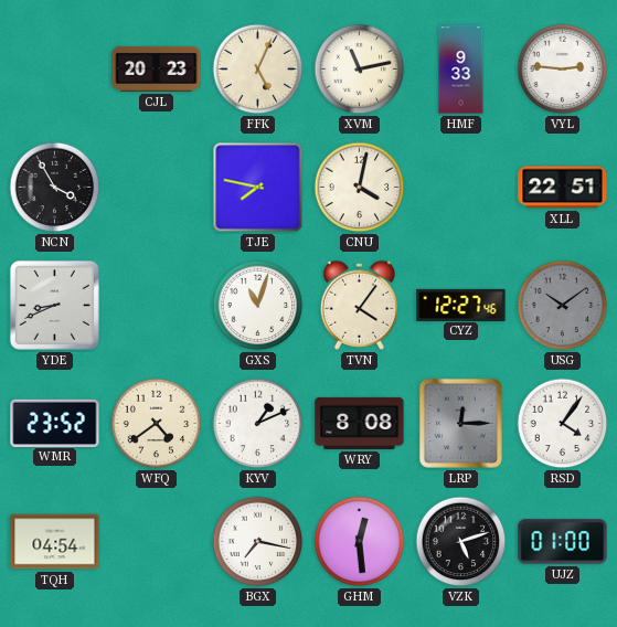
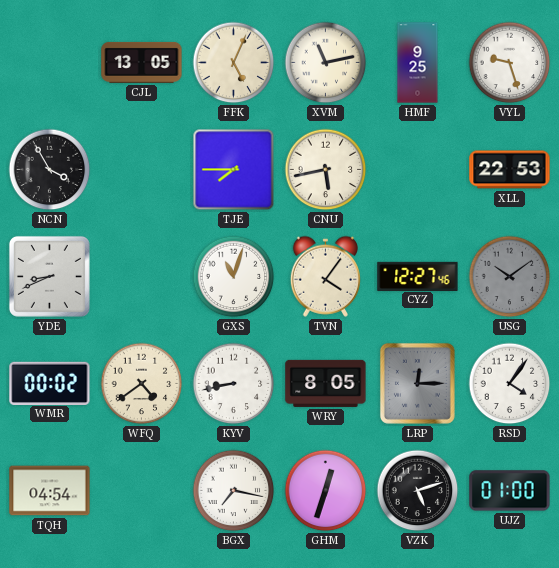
CJL: 20:23 -> 13:05
HMF: 9:33 -> 9:25
VYL: 2:46 -> 9:27
TJE: 7:47 -> 7:45
CNU: 4:02 -> 5:43
XLL: 22:51 -> 22:53
WMR: 23:52 -> 00:02
KYV: 1:11 -> 8:43
WRY: 8:08 -> 8:05
GHM: 12:29 -> 12:33
